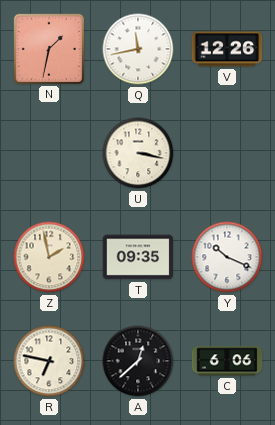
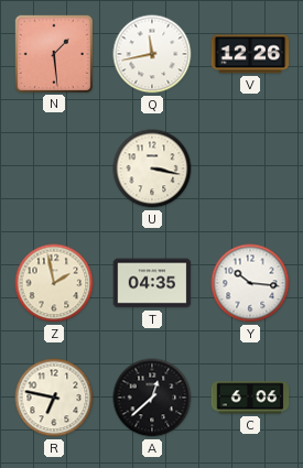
N: 1:32 -> 1:29
T: 09:35 -> 04:35
Y: 10:19 -> 10:16
